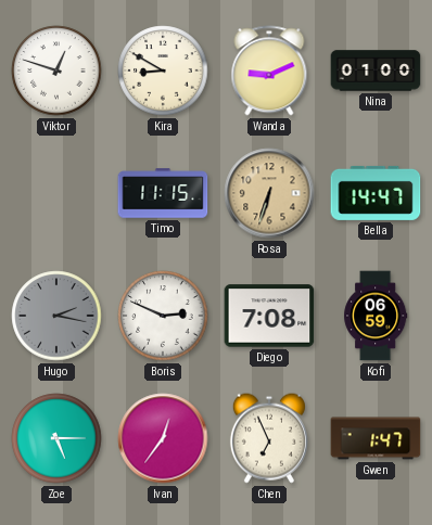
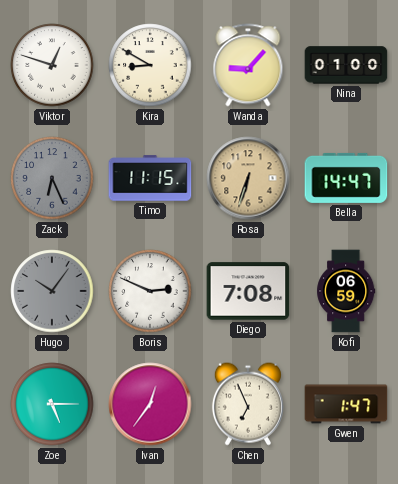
Wanda: 9:11 -> 9:07
Zack: none -> 6:26
Hugo: 2:17 -> 10:06
